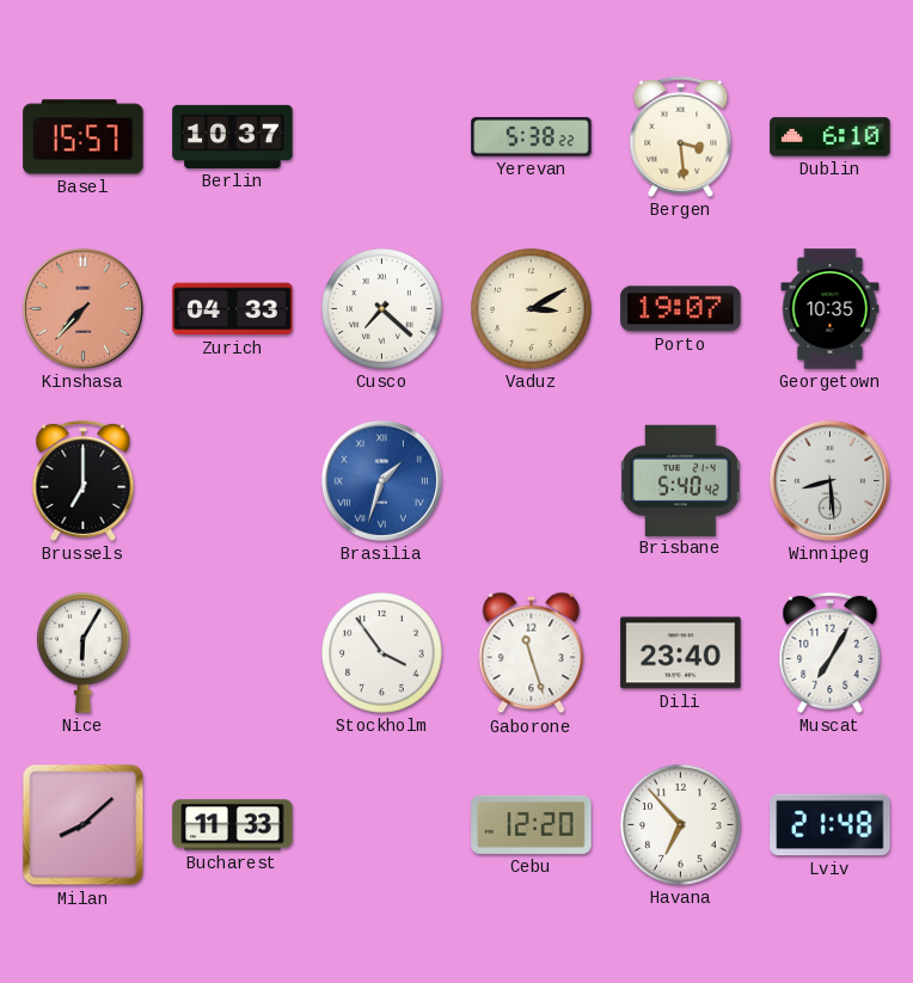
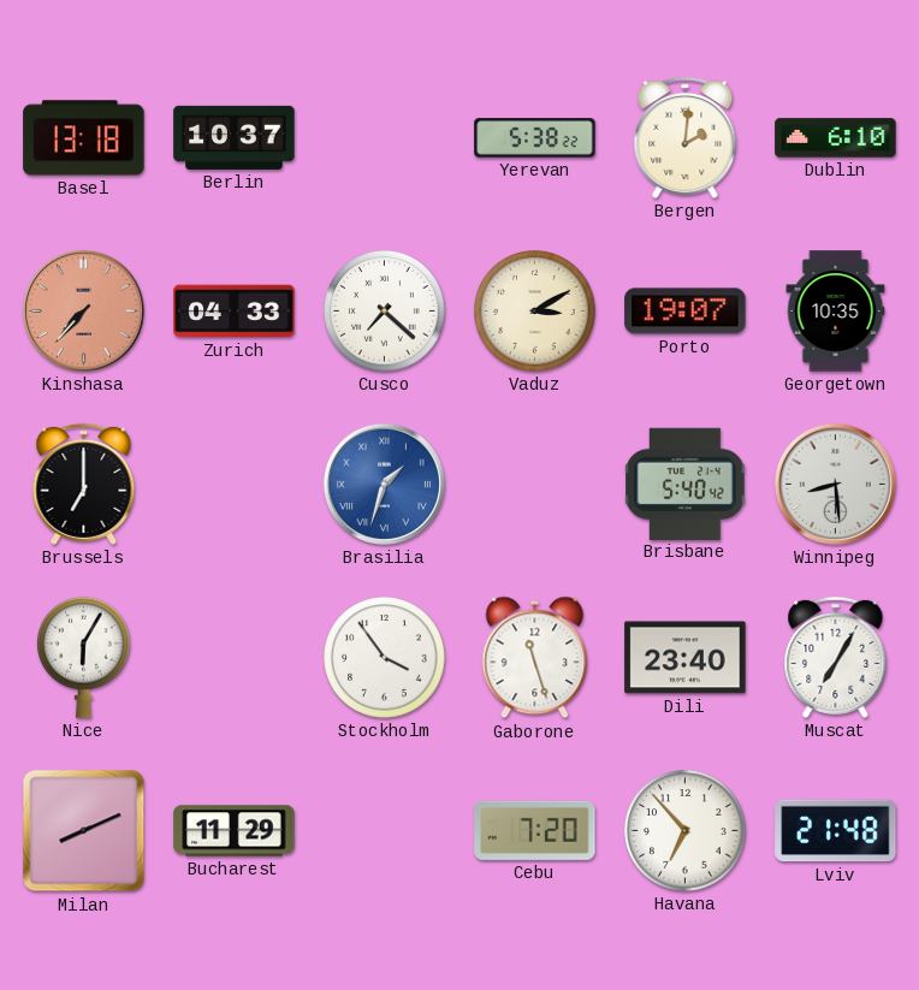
Basel: 15:57 -> 13:18
Bergen: 3:29 -> 2:01
Milan: 8:08 -> 8:11
Bucharest: 11:33 -> 11:29
Cebu: 12:20 -> 7:20
